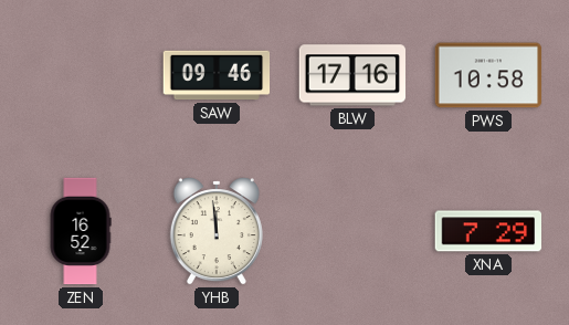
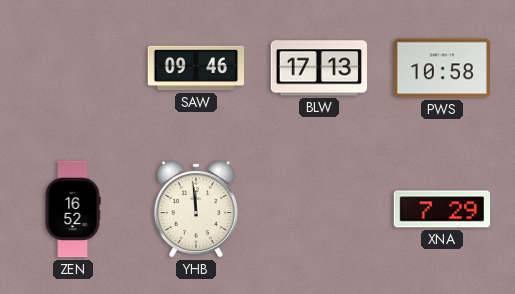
BLW: 17:16 -> 17:13
